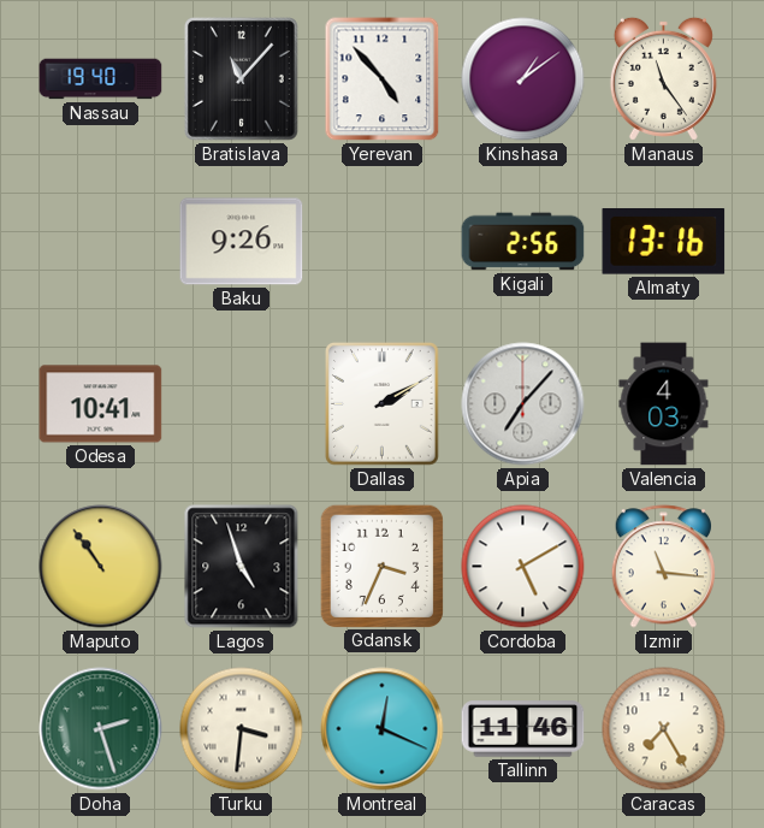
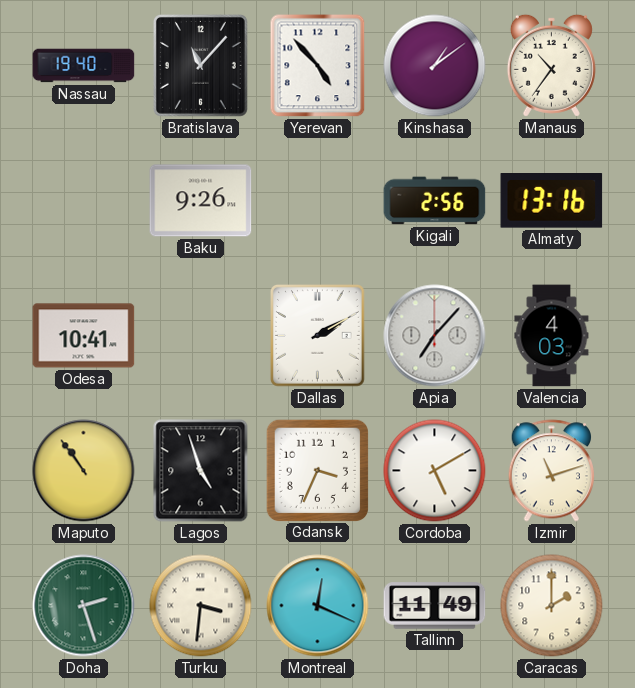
Manaus: 11:24 -> 10:36
Izmir: 11:16 -> 11:12
Tallinn: 11:46 -> 11:49
Caracas: 7:25 -> 2:00
